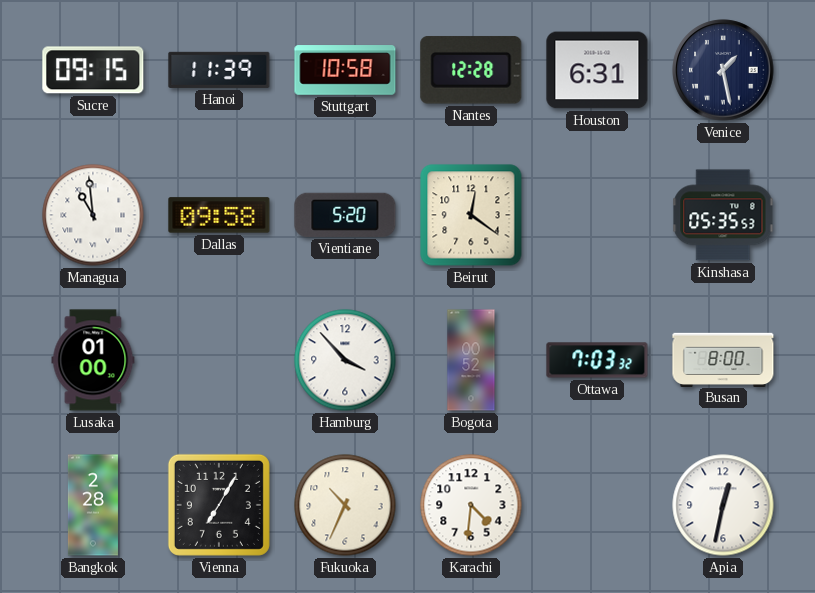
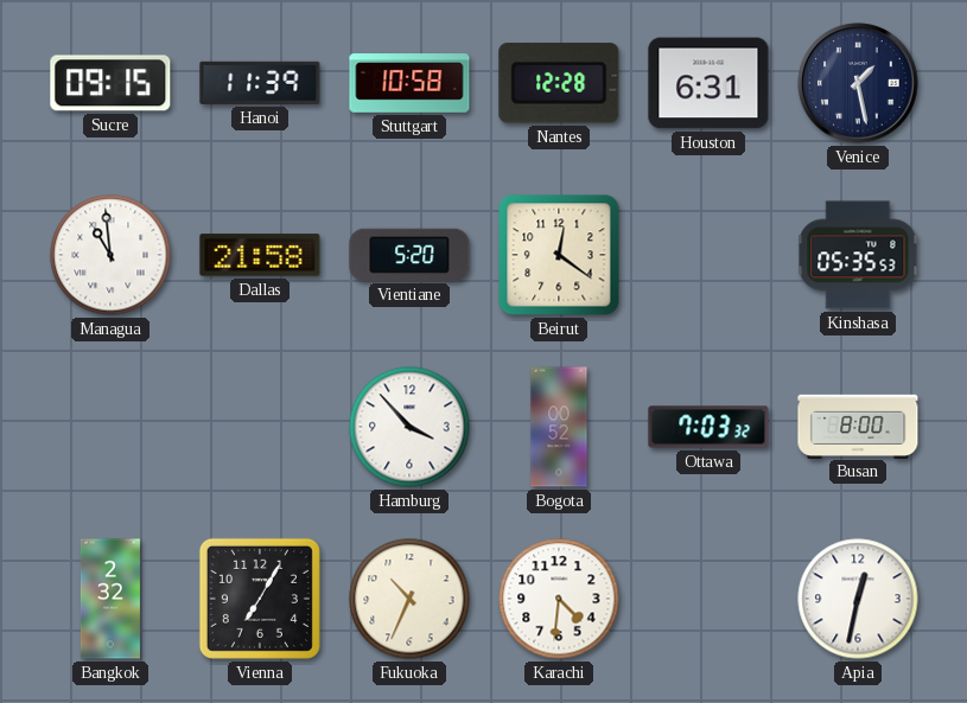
Dallas: 09:58 -> 21:58
Lusaka: 01:00 -> none
Bangkok: 2:28 -> 2:32
